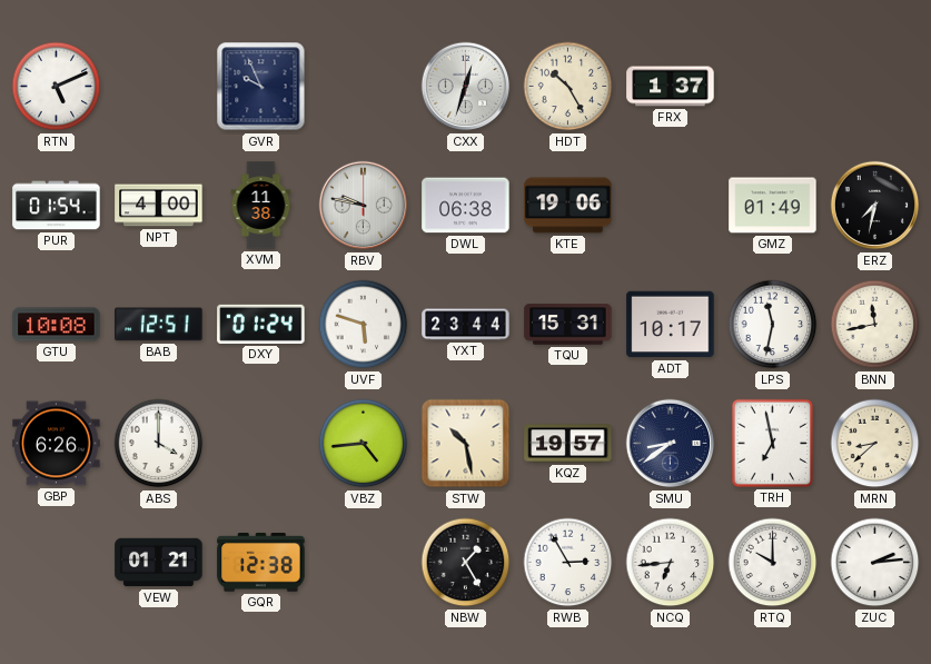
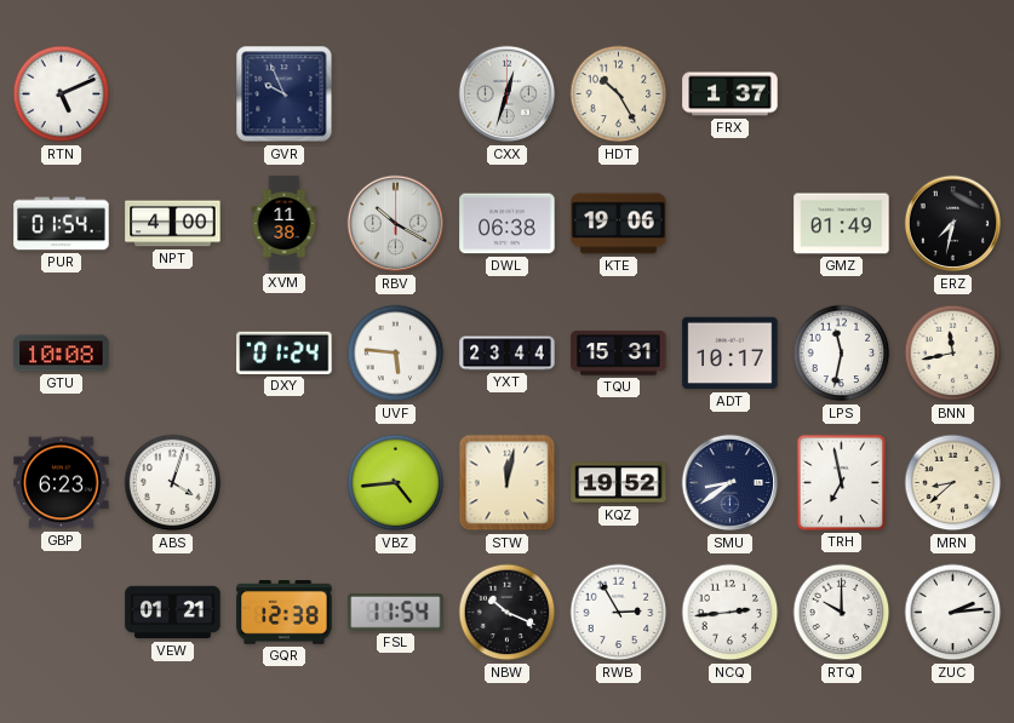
RBV: 9:47 -> 10:20
BAB: 12:51 -> none
UVF: 5:48 -> 5:46
GBP: 6:26 -> 6:23
ABS: 4:00 -> 4:03
STW: 10:28 -> 12:02
KQZ: 19:57 -> 19:52
FSL: none -> 11:54
NBW: 1:25 -> 10:19
NCQ: 6:44 -> 2:44
